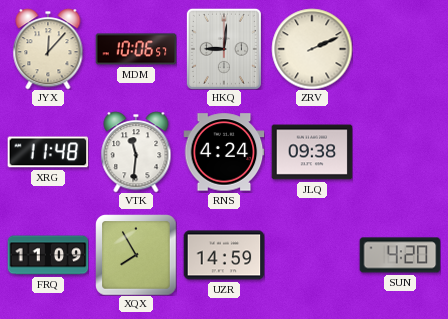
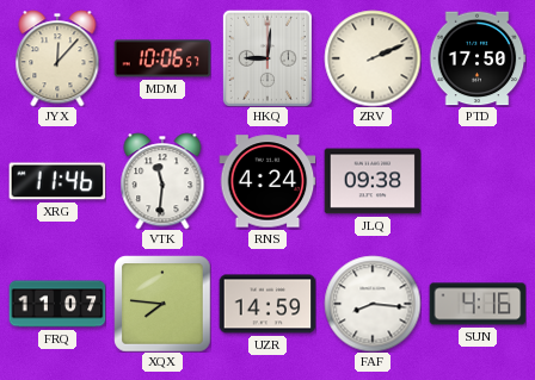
PTD: none -> 17:50
XRG: 11:48 -> 11:46
FRQ: 11:09 -> 11:07
XQX: 7:55 -> 7:46
FAF: none -> 8:16
SUN: 4:20 -> 4:16
